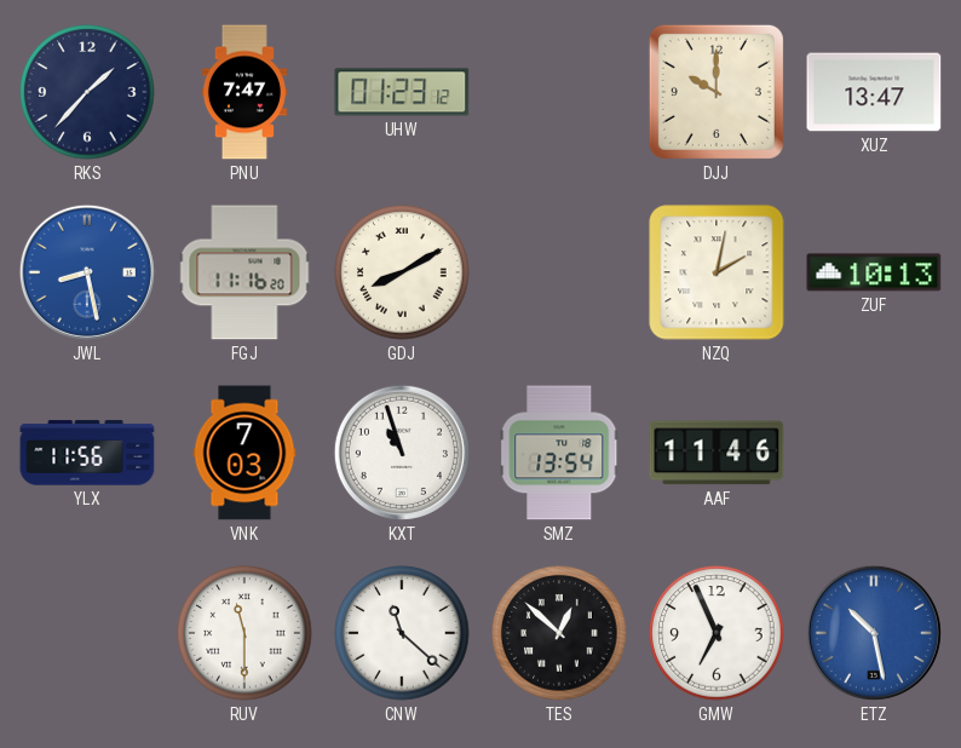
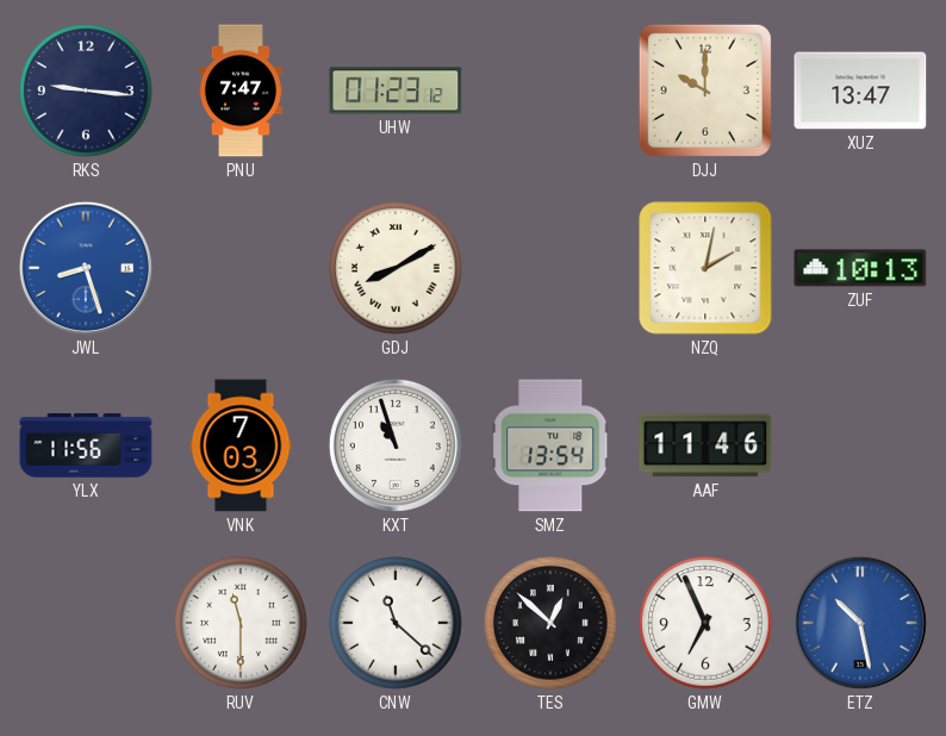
RKS: 1:37 -> 9:16
JWL: 8:28 -> 8:27
FGJ: 11:16 -> none
